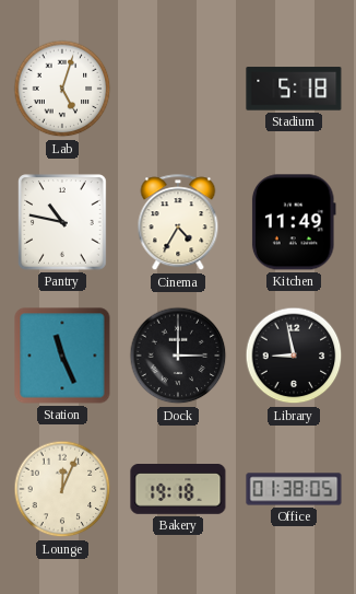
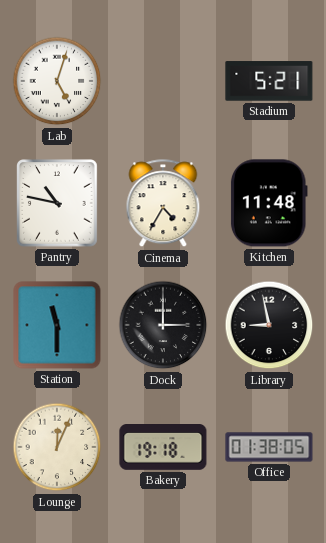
Stadium: 5:18 -> 5:21
Kitchen: 11:49 -> 11:48
Station: 11:26 -> 11:30
